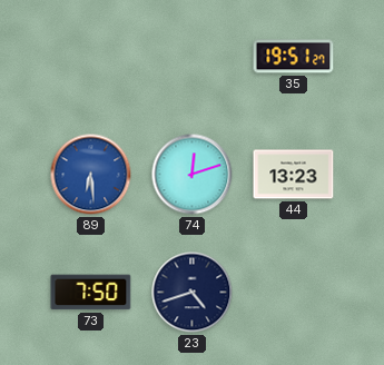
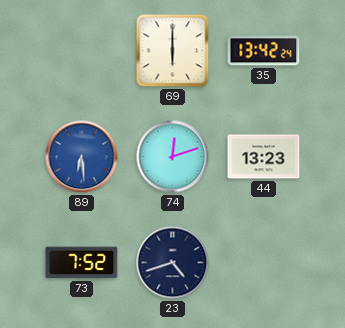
69: none -> 6:00
35: 19:51 -> 13:42
73: 7:50 -> 7:52
